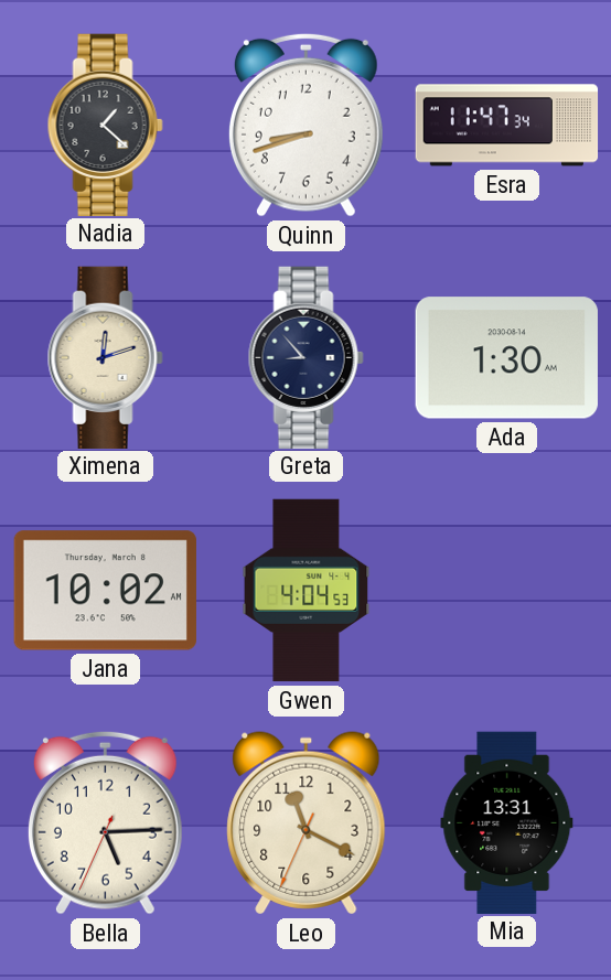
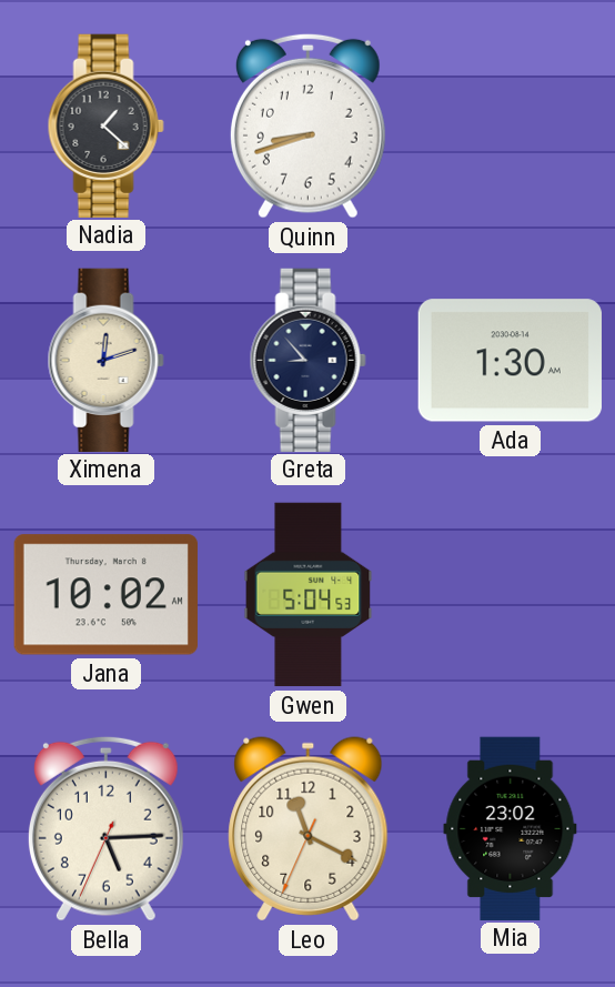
Esra: 11:47 -> none
Gwen: 4:04 -> 5:04
Mia: 13:31 -> 23:02
